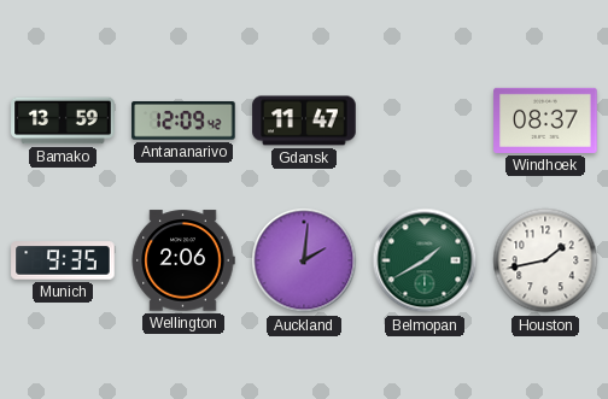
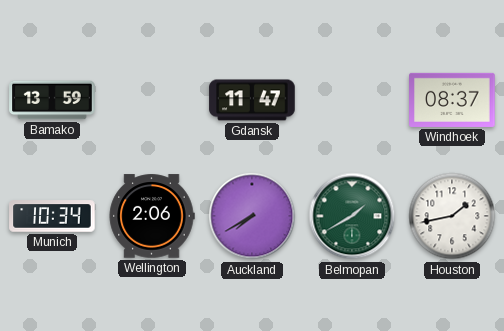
Antananarivo: 12:09 -> none
Munich: 9:35 -> 10:34
Auckland: 2:01 -> 7:40
